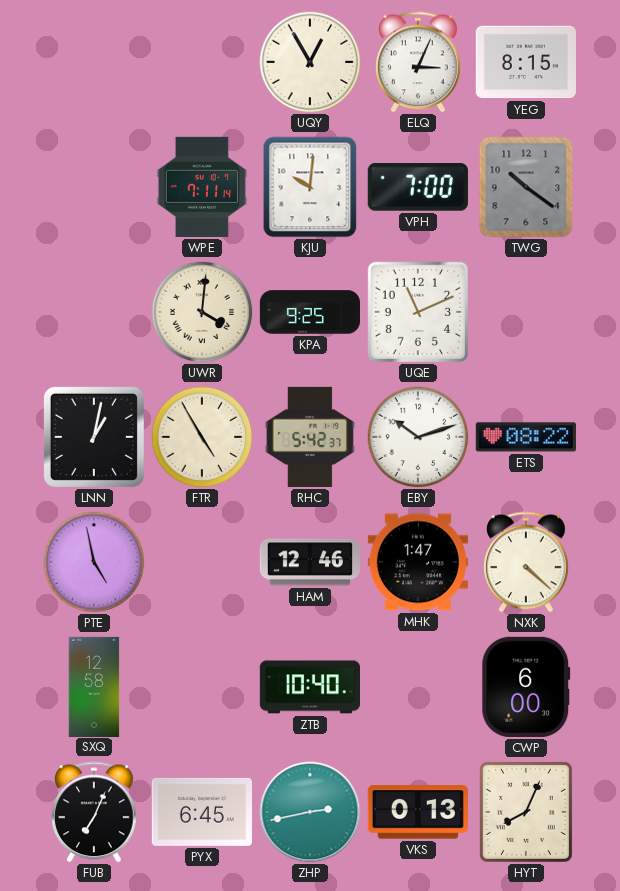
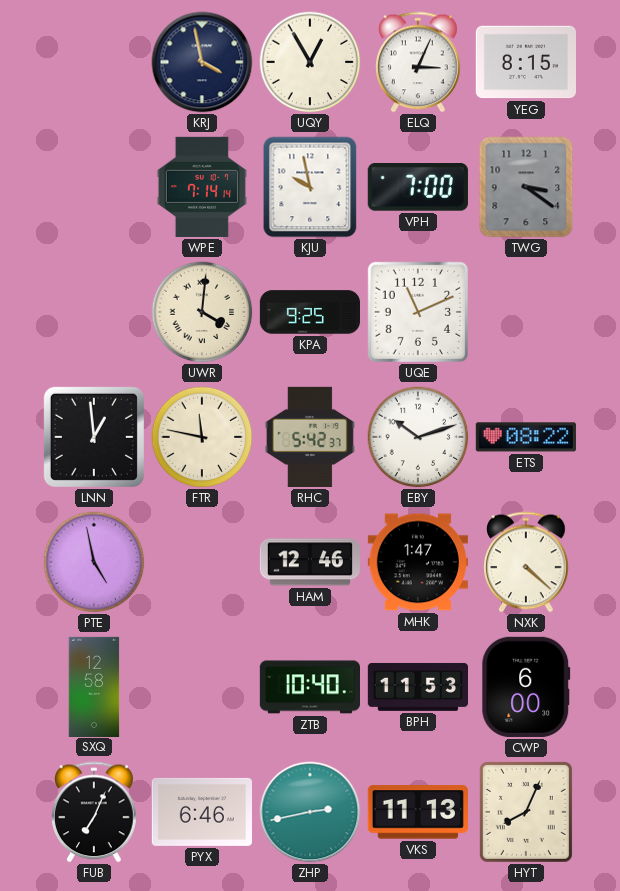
KRJ: none -> 3:58
WPE: 7:11 -> 7:14
KJU: 10:01 -> 9:58
TWG: 10:21 -> 3:21
LNN: 1:02 -> 12:59
FTR: 4:55 -> 11:47
BPH: none -> 11:53
PYX: 6:45 -> 6:46
VKS: 0:13 -> 11:13
